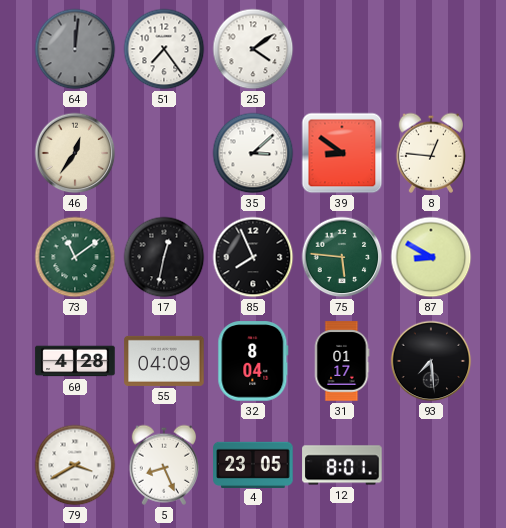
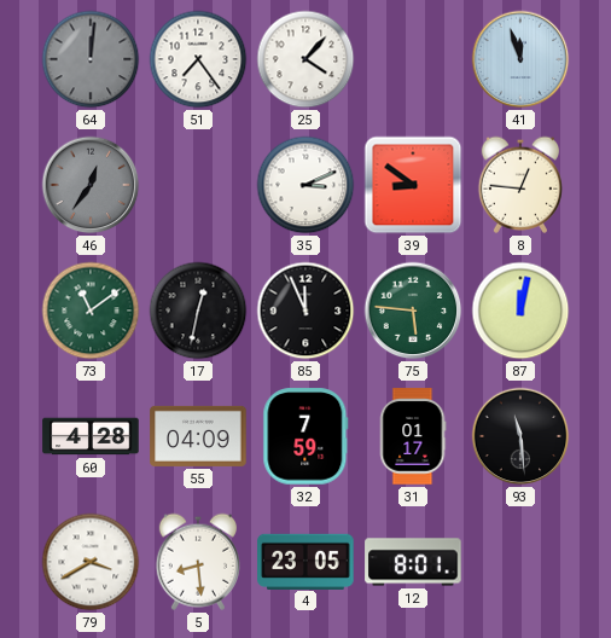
25: 4:09 -> 4:07
41: none -> 11:57
46 dial: cream -> grey
35: 3:08 -> 3:11
85: 7:56 -> 11:56
87: 8:50 -> 12:02
32: 8:04 -> 7:59
93: 7:29 -> 11:29
5: 8:26 -> 8:29
